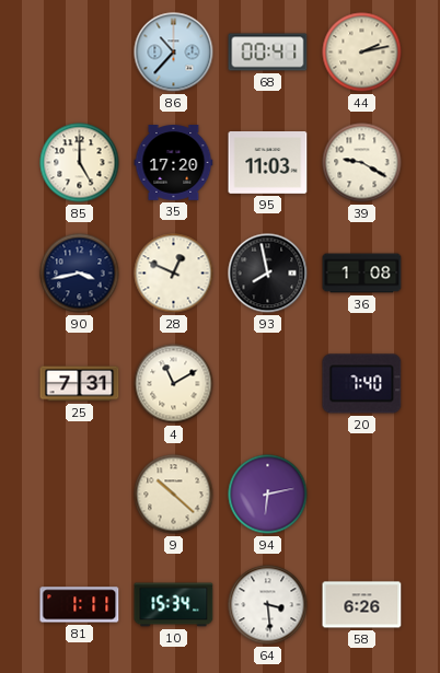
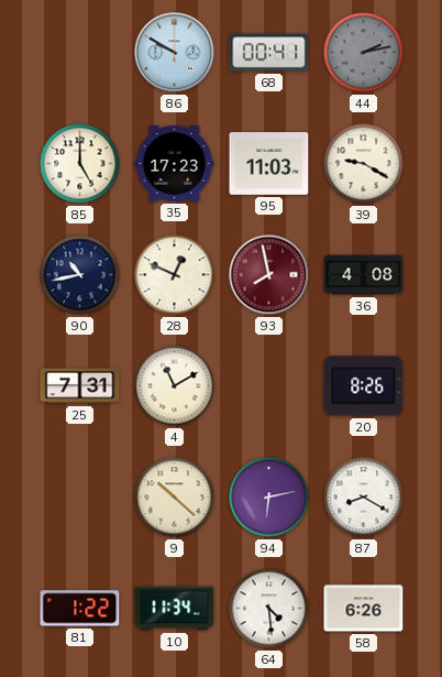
86: 10:37 -> 9:50
44 dial: cream -> grey
35: 17:20 -> 17:23
90: 3:43 -> 10:43
93 dial: black -> burgundy
36: 1:08 -> 4:08
20: 7:40 -> 8:26
87: none -> 8:20
81: 1:11 -> 1:22
10: 15:34 -> 11:34
64: 3:29 -> 4:29
